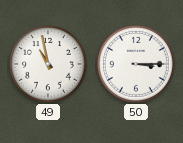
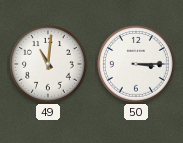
49: 10:58 -> 11:01
